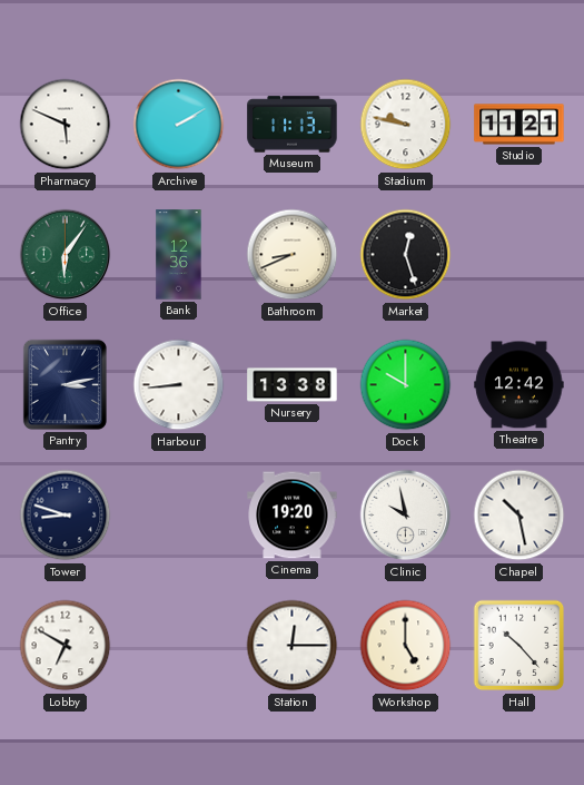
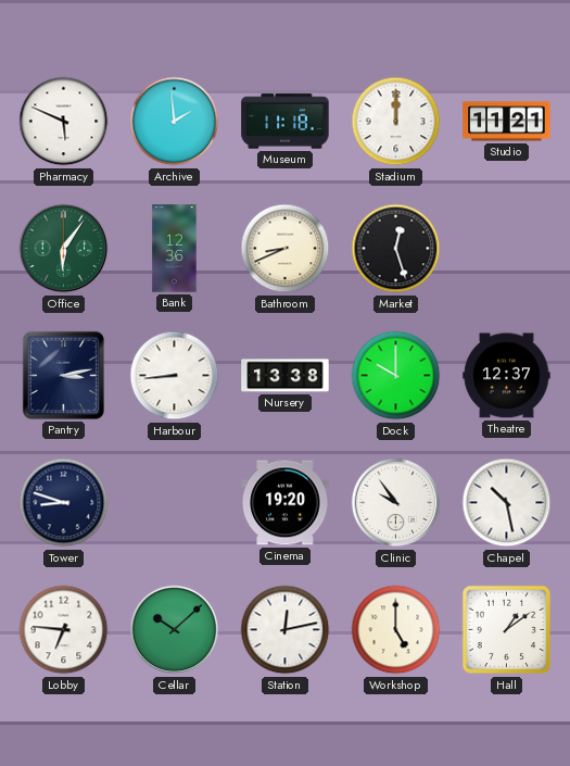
Archive: 2:10 -> 1:59
Museum: 11:13 -> 11:18
Stadium: 9:47 -> 12:00
Theatre: 12:42 -> 12:37
Clinic: 9:58 -> 9:54
Lobby: 6:50 -> 6:46
Cellar: none -> 10:08
Station: 12:15 -> 12:13
Hall: 10:23 -> 1:09
